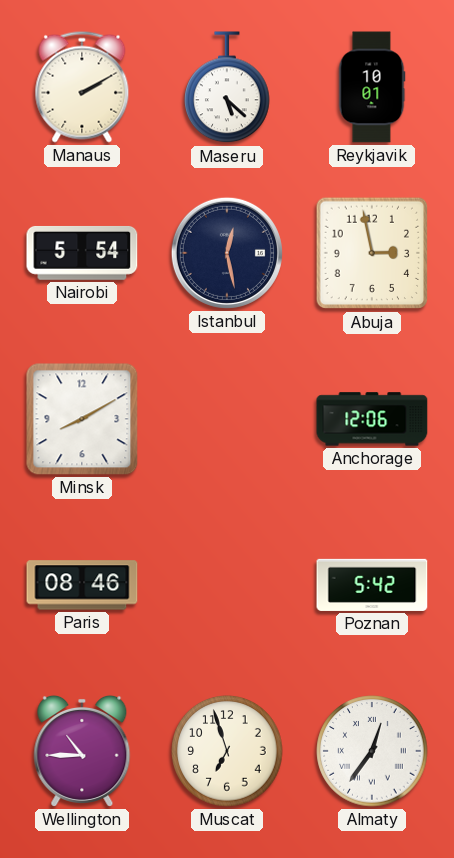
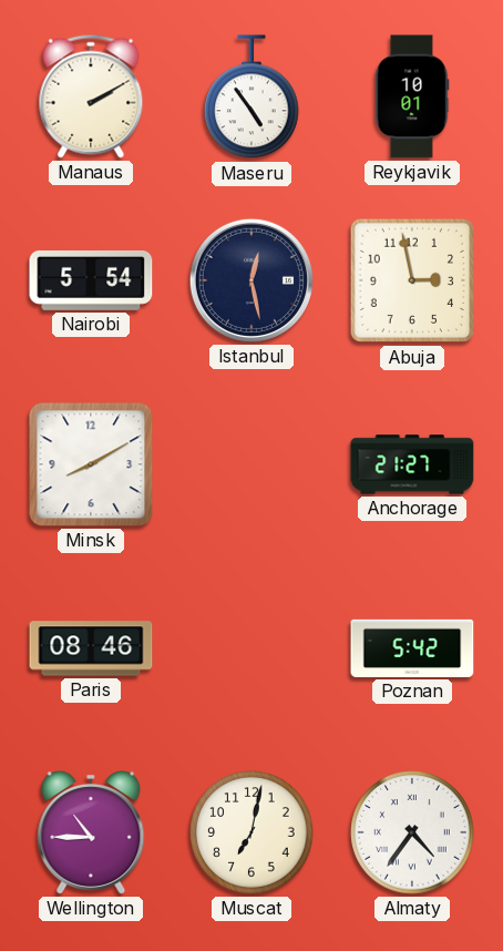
Maseru: 5:22 -> 4:54
Anchorage: 12:06 -> 21:27
Muscat: 6:57 -> 7:02
Almaty: 12:36 -> 4:36
